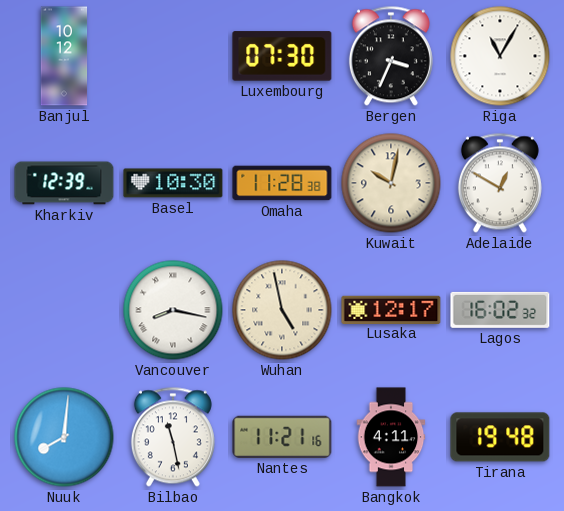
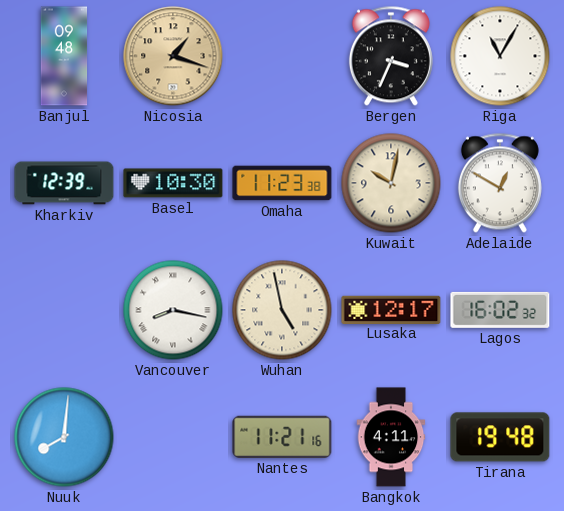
Banjul: 10:12 -> 09:48
Nicosia: none -> 1:18
Luxembourg: 07:30 -> none
Omaha: 11:28 -> 11:23
Bilbao: 11:28 -> none
